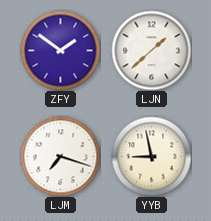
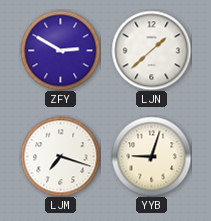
ZFY: 1:51 -> 2:50
YYB: 8:58 -> 9:03
